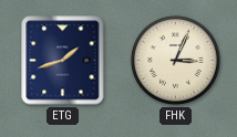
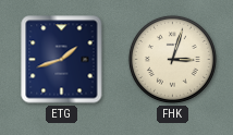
FHK: 3:04 -> 3:03
